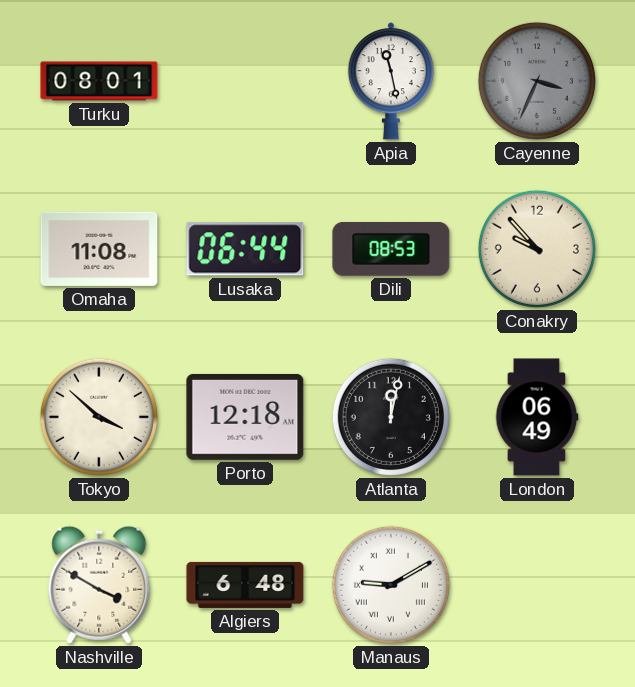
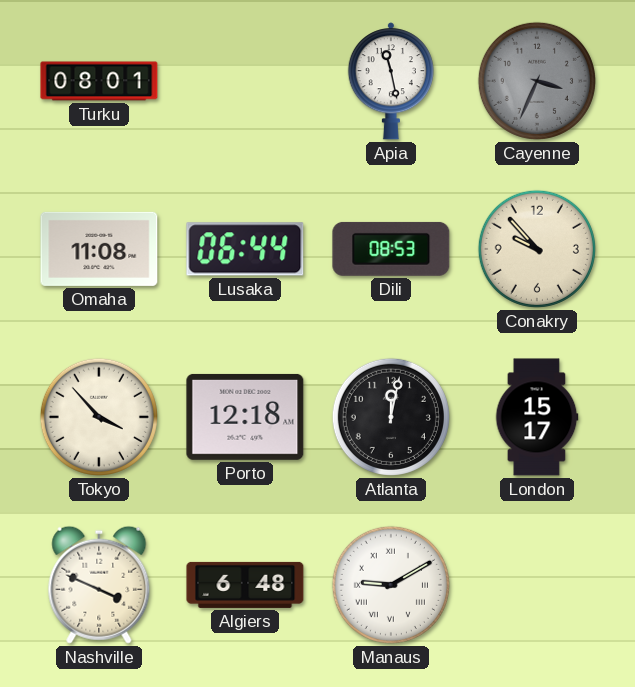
Tokyo: 3:52 -> 3:53
London: 06:49 -> 15:17
Nashville: 3:50 -> 3:49
